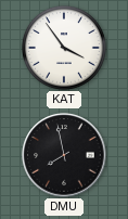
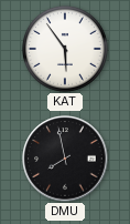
KAT: 3:54 -> 5:54
